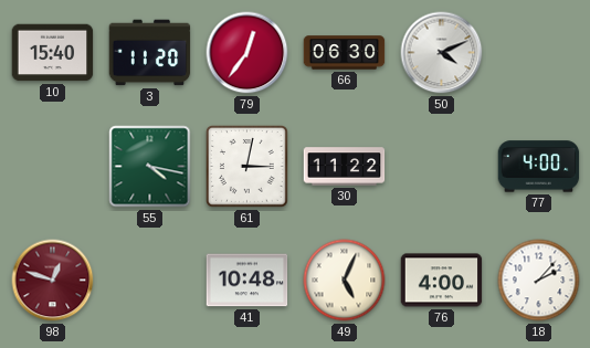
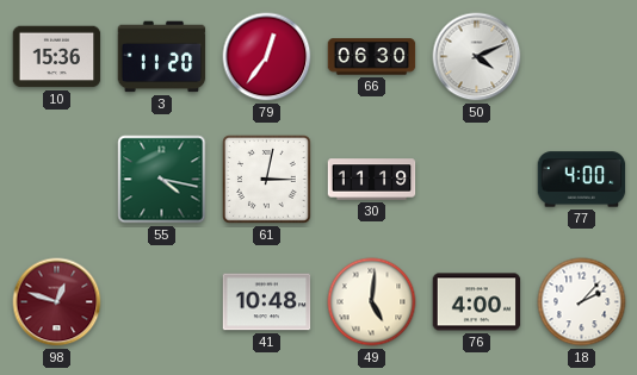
10: 15:40 -> 15:36
30: 11:22 -> 11:19
49: 5:04 -> 5:01
